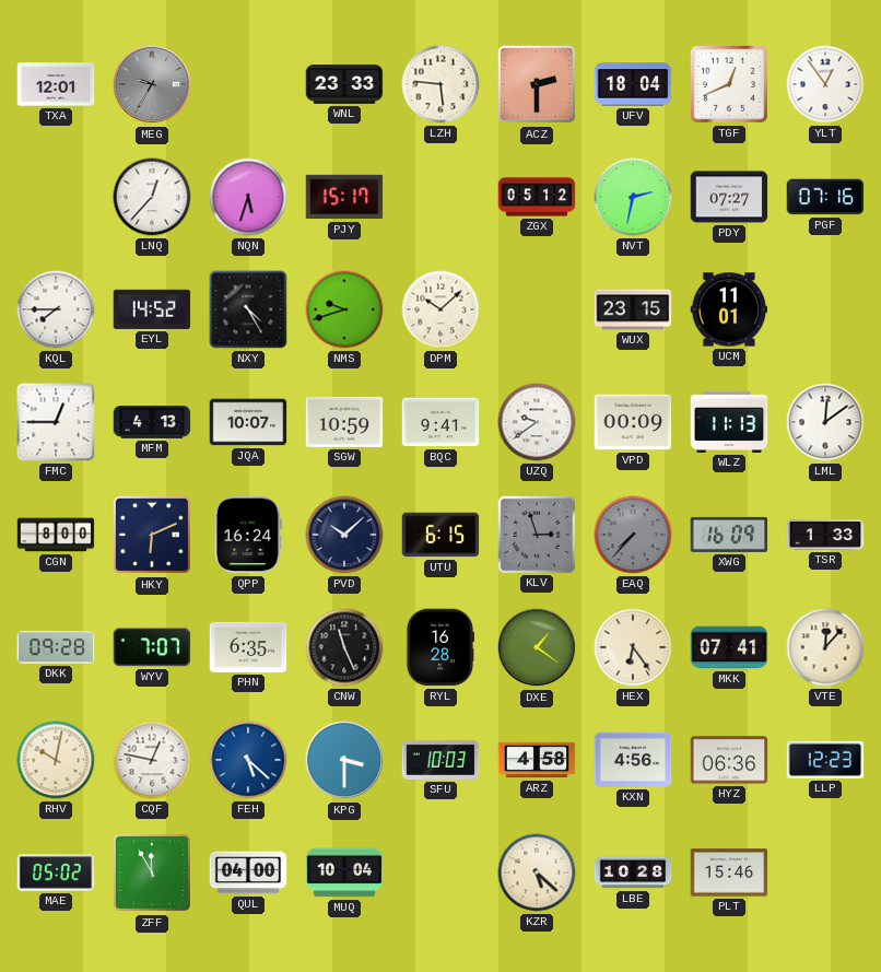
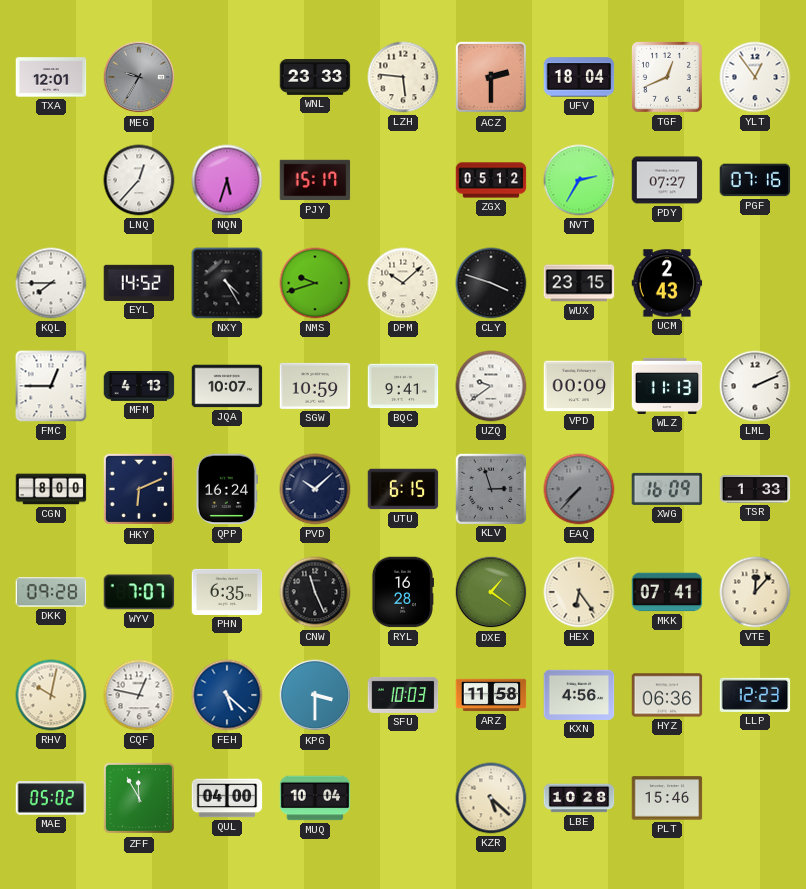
NVT: 2:32 -> 2:35
CLY: none -> 3:48
UCM: 11:01 -> 2:43
LML: 12:09 -> 2:11
ARZ: 4:58 -> 11:58
